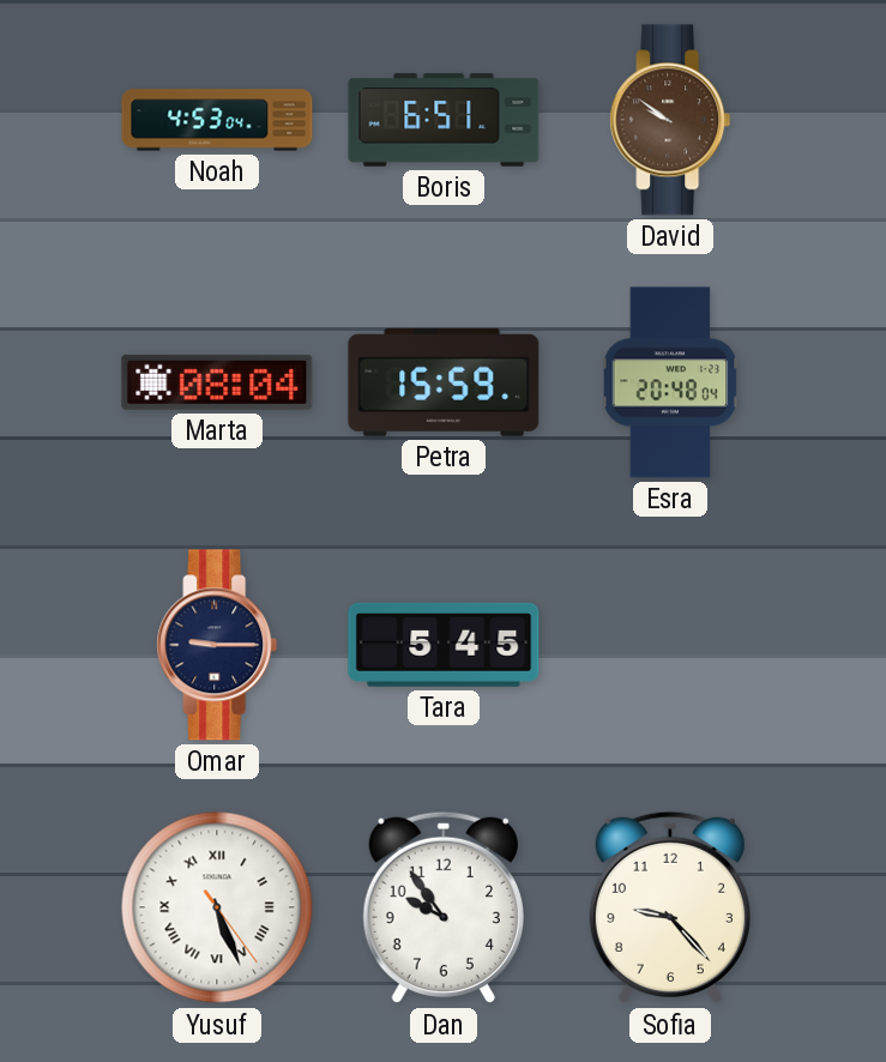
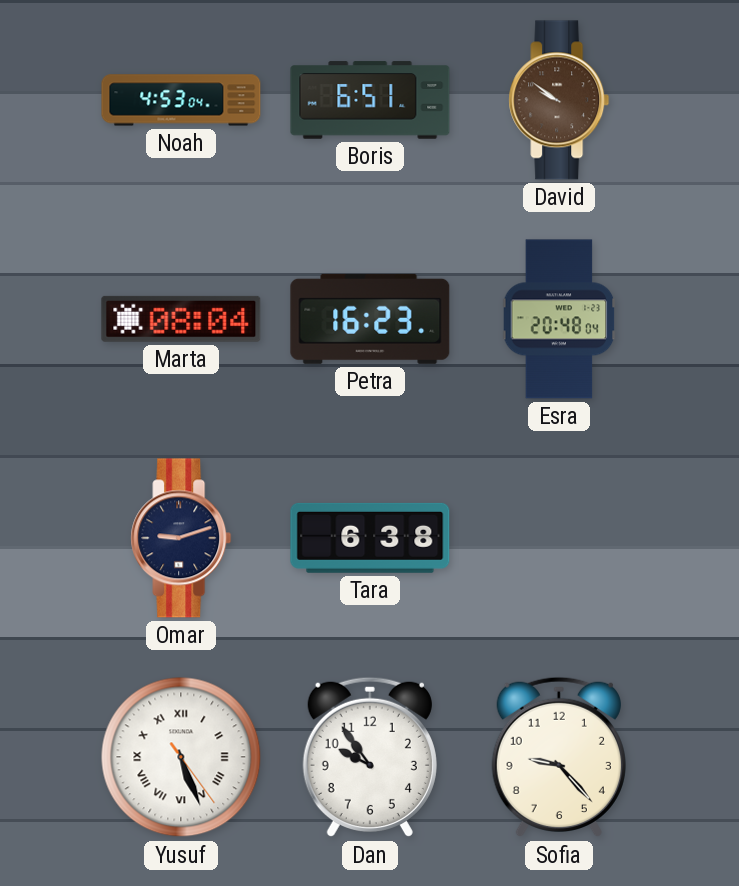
Petra: 15:59 -> 16:23
Omar: 9:15 -> 9:12
Tara: 5:45 -> 6:38
